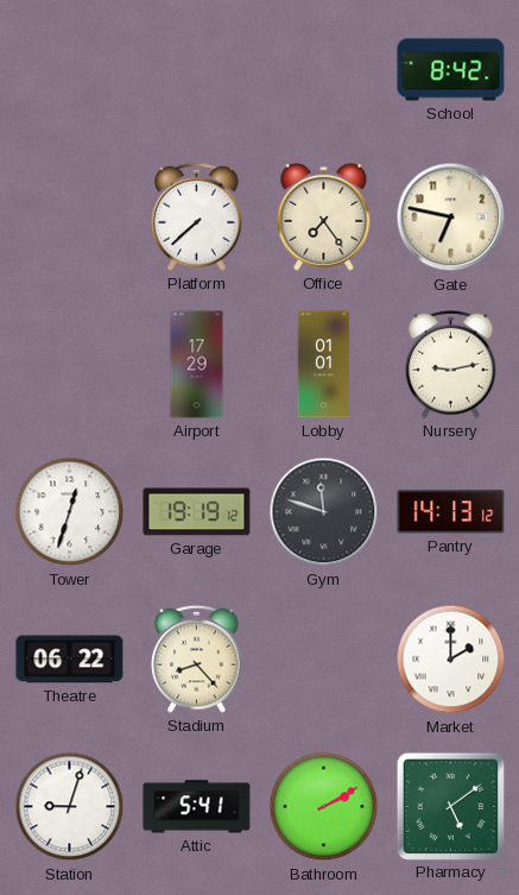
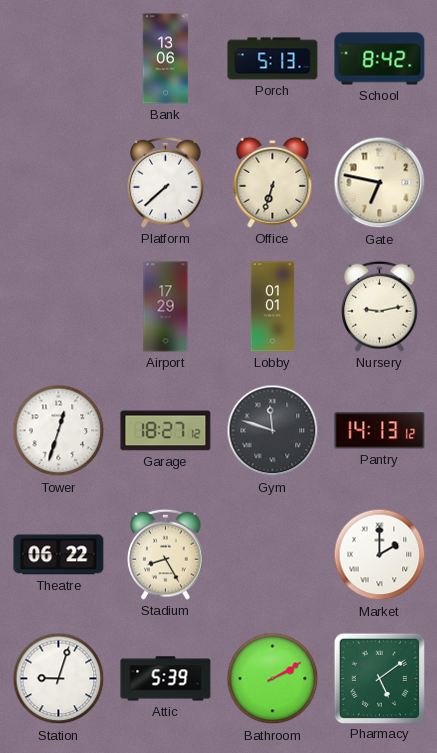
Bank: none -> 13:06
Porch: none -> 5:13
Office: 7:24 -> 6:33
Garage: 19:19 -> 18:27
Stadium: 8:23 -> 8:25
Attic: 5:41 -> 5:39
